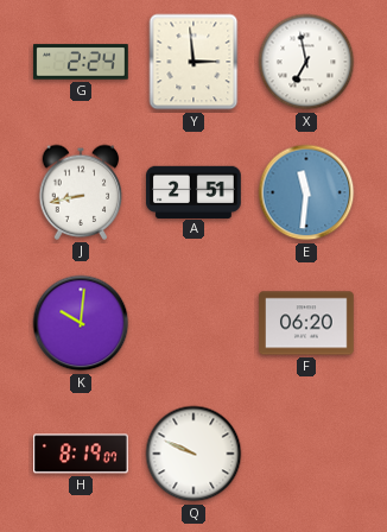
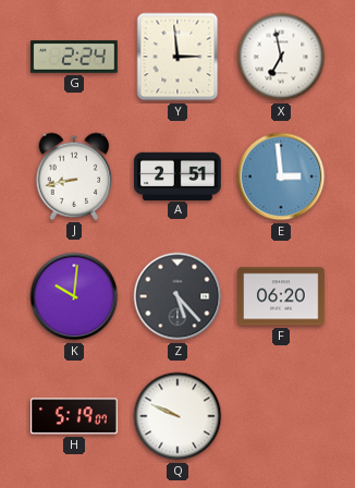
E: 11:31 -> 2:59
Z: none -> 5:23
H: 8:19 -> 5:19
